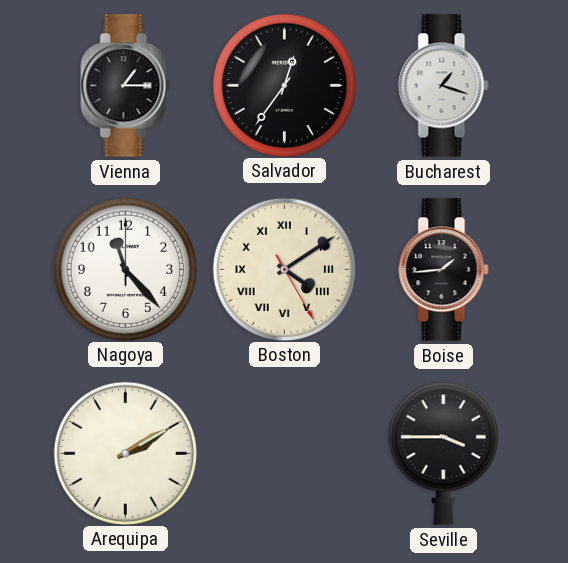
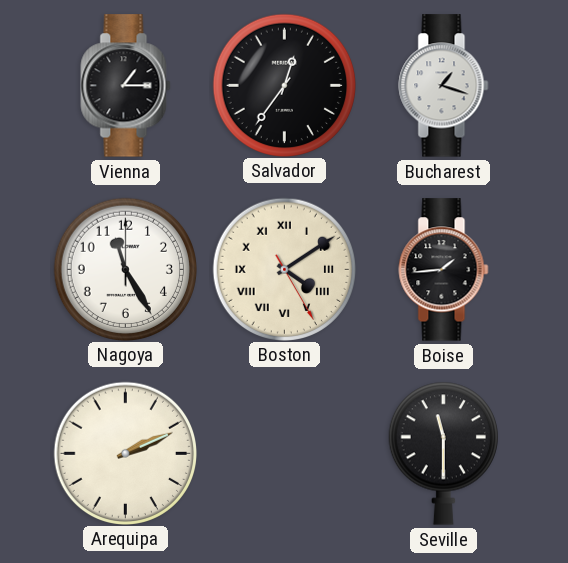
Nagoya: 11:23 -> 11:25
Arequipa: 2:10 -> 2:11
Seville: 3:45 -> 11:30
